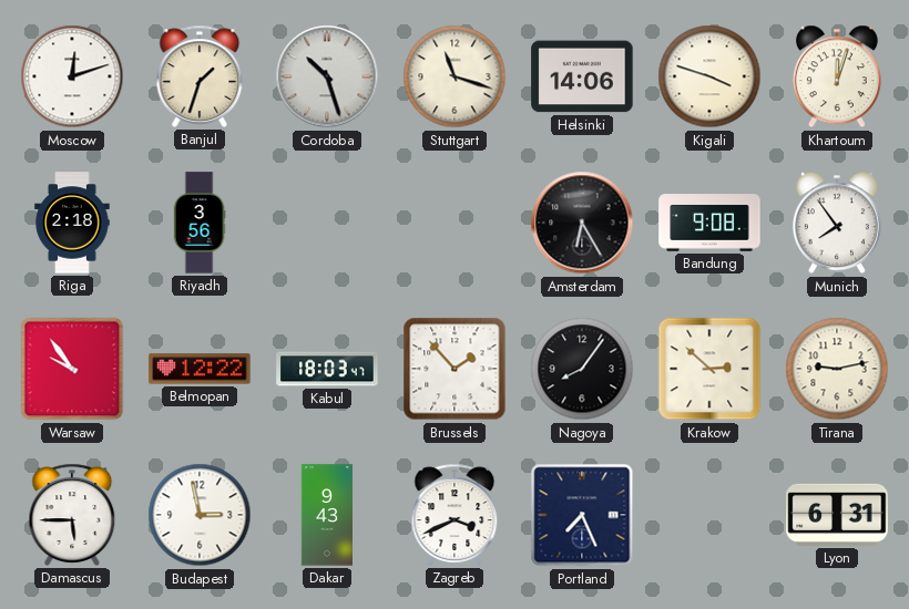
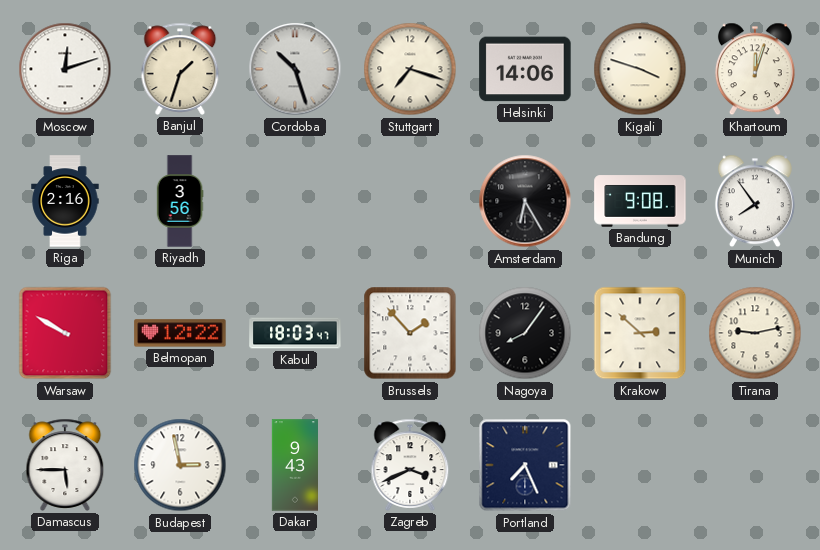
Stuttgart: 11:18 -> 7:18
Riga: 2:18 -> 2:16
Warsaw: 9:54 -> 9:50
Lyon: 6:31 -> none
